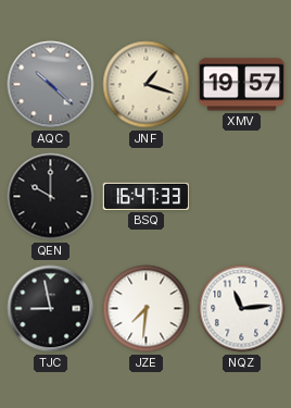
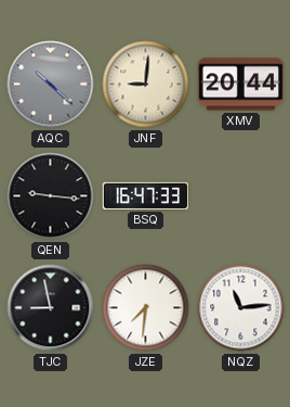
JNF: 1:18 -> 9:01
XMV: 19:57 -> 20:44
QEN: 10:00 -> 9:16
